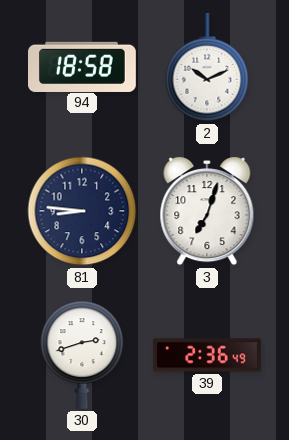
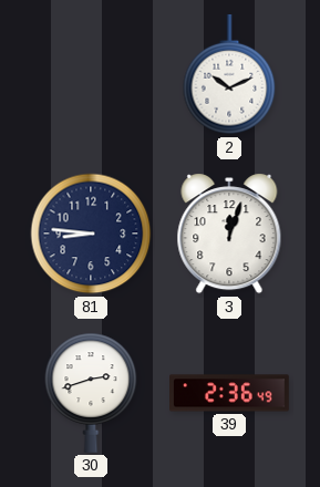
94: 18:58 -> none
3: 7:03 -> 12:03
